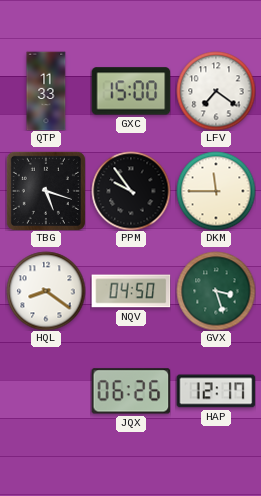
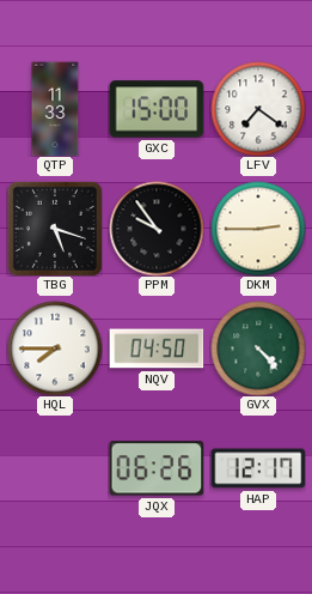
DKM: 11:45 -> 2:45
HQL: 8:21 -> 7:45
GVX: 3:27 -> 4:23
